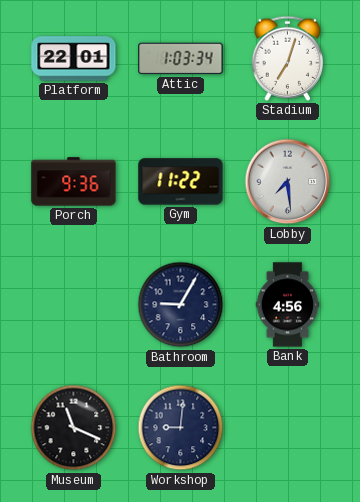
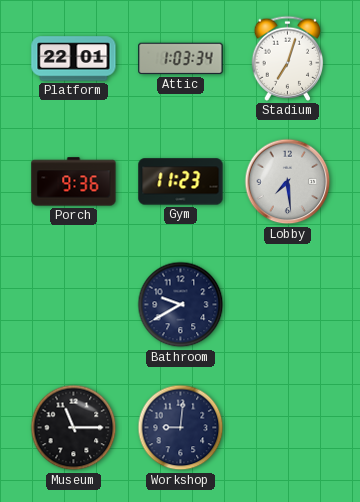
Gym: 11:22 -> 11:23
Bathroom: 9:05 -> 9:40
Bank: 4:56 -> none
Museum: 11:19 -> 11:15
